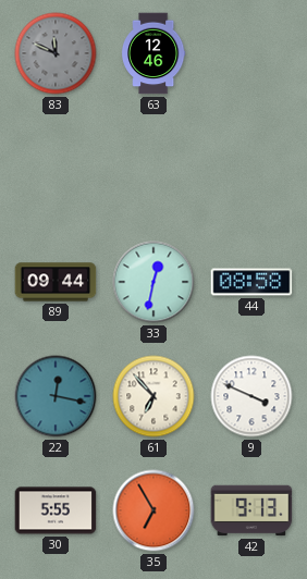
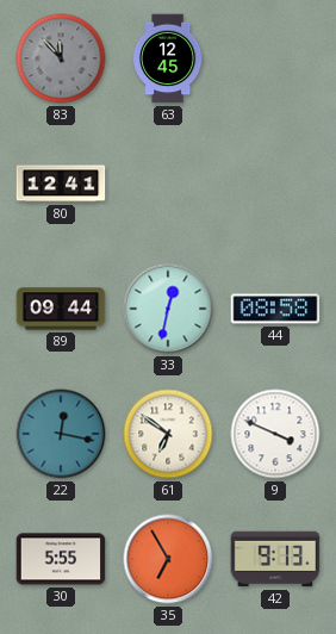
83: 11:49 -> 11:53
63: 12:46 -> 12:45
80: none -> 12:41
61: 6:53 -> 6:51
